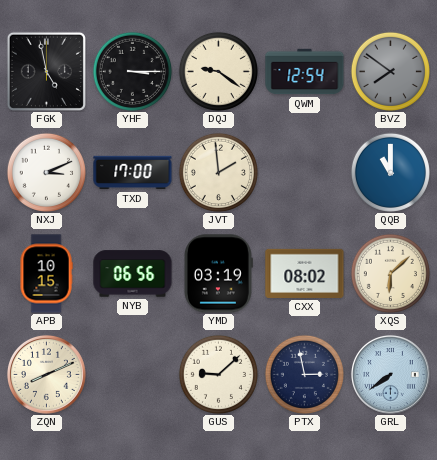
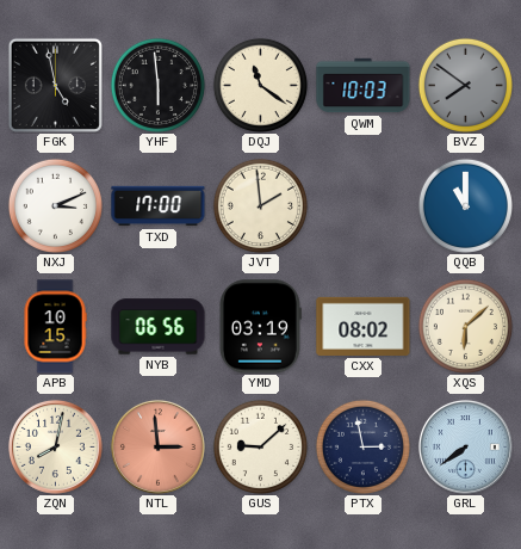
YHF: 3:15 -> 5:59
DQJ: 9:21 -> 11:21
QWM: 12:54 -> 10:03
ZQN: 8:11 -> 8:02
NTL: none -> 2:59
